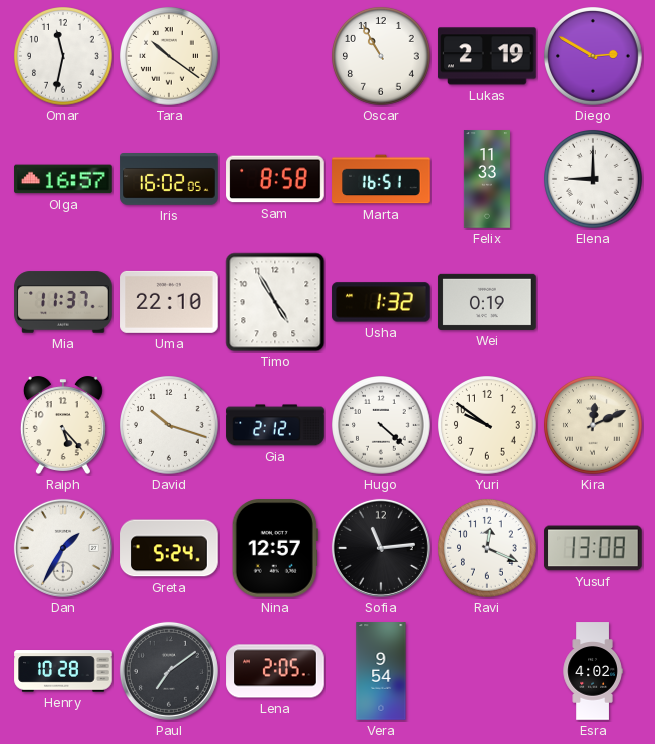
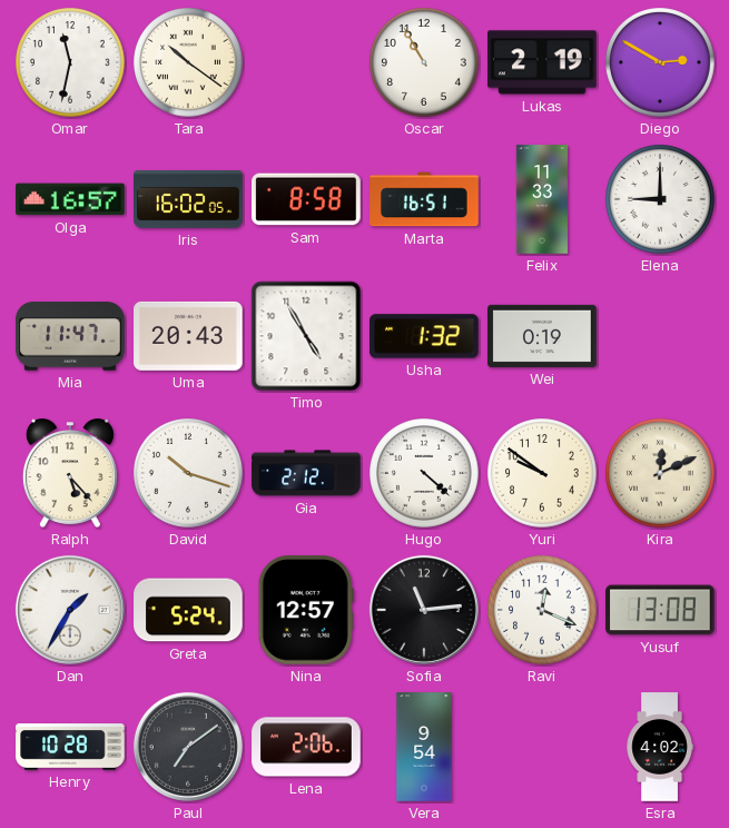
Mia: 11:37 -> 11:47
Uma: 22:10 -> 20:43
Lena: 2:05 -> 2:06
